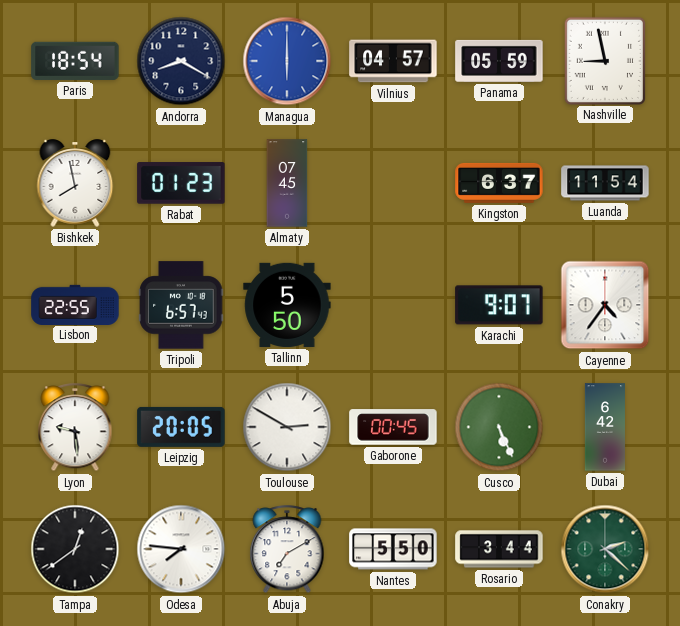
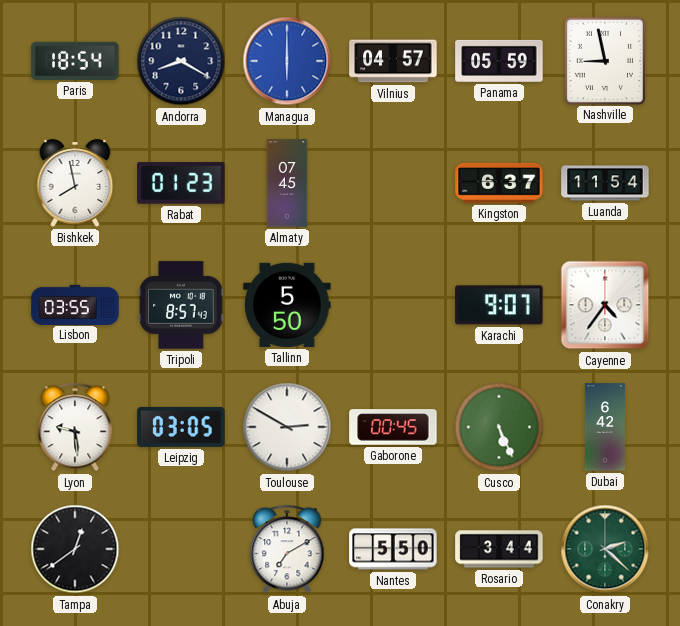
Lisbon: 22:55 -> 03:55
Tripoli: 6:57 -> 8:57
Leipzig: 20:05 -> 03:05
Odesa: 7:46 -> none
